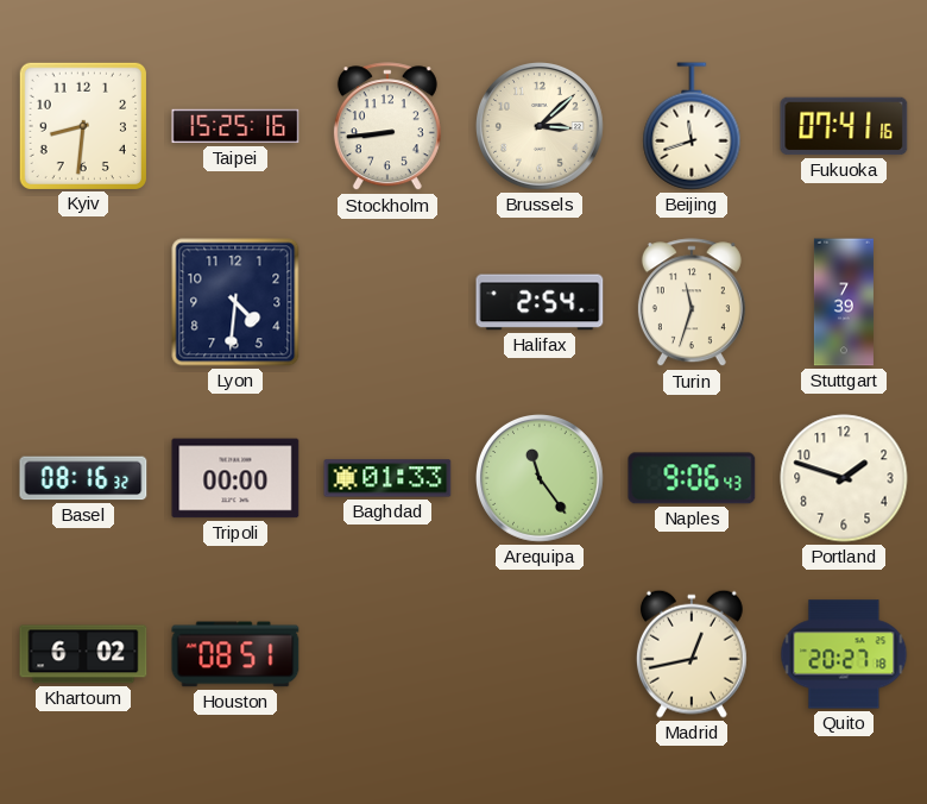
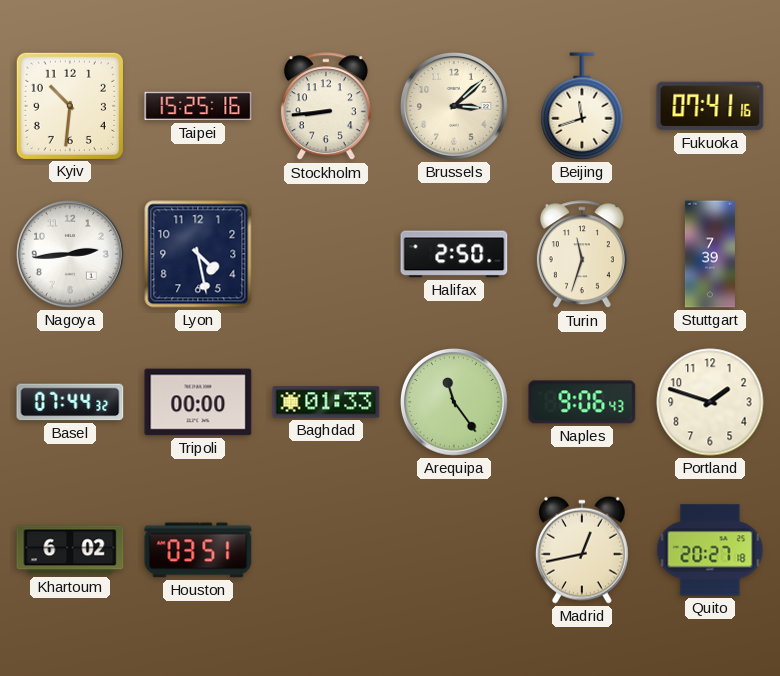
Kyiv: 8:31 -> 10:31
Nagoya: none -> 2:44
Lyon: 4:31 -> 4:28
Halifax: 2:54 -> 2:50
Basel: 08:16 -> 07:44
Houston: 08:51 -> 03:51
